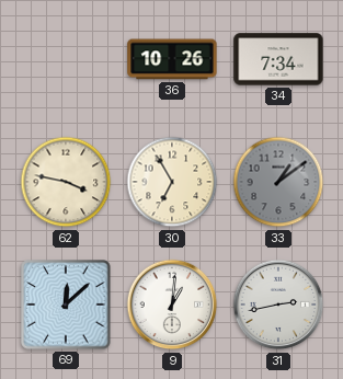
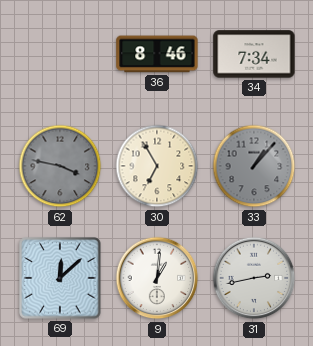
36: 10:26 -> 8:46
62 dial: cream -> grey
33: 1:09 -> 1:07
